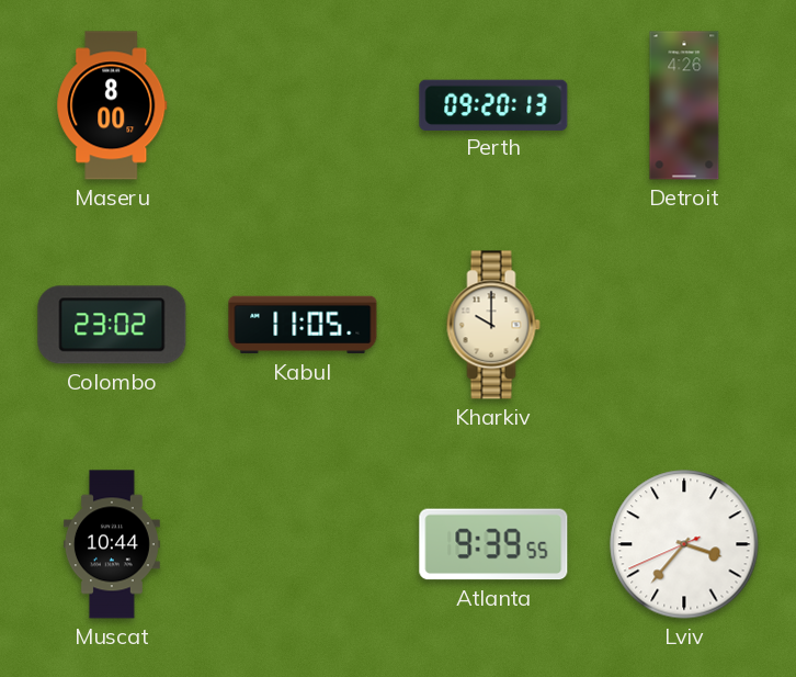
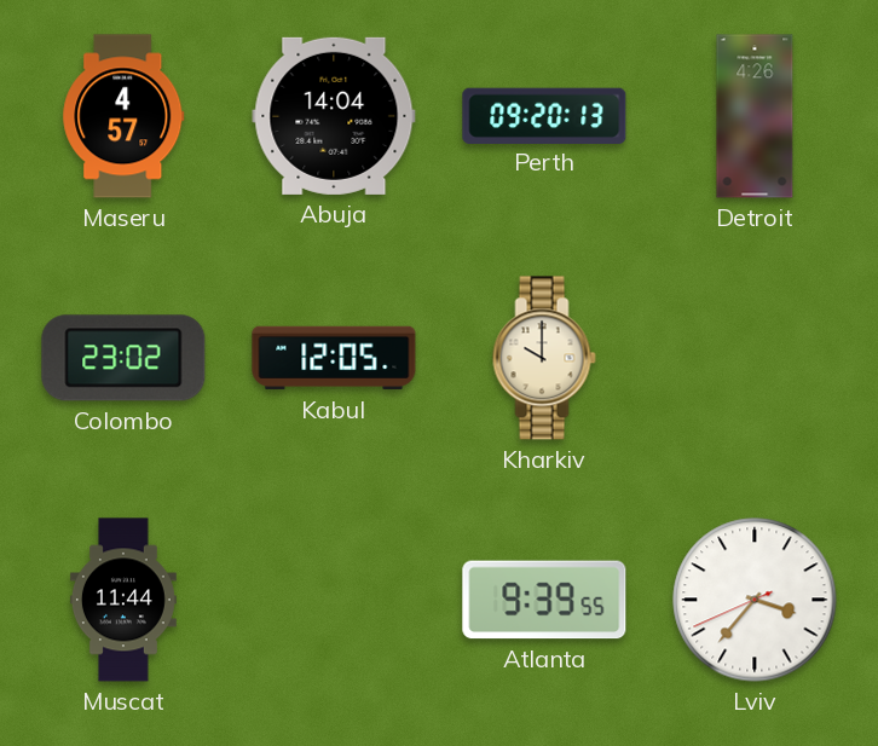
Maseru: 8:00 -> 4:57
Abuja: none -> 14:04
Kabul: 11:05 -> 12:05
Muscat: 10:44 -> 11:44
